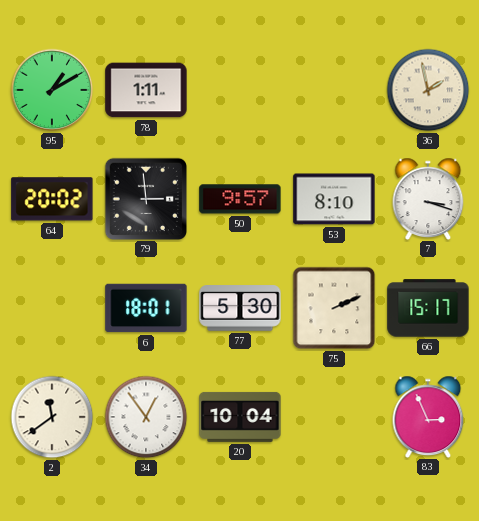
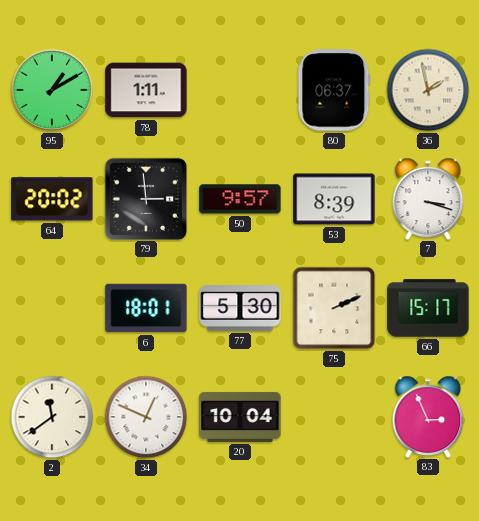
80: none -> 06:37
53: 8:10 -> 8:39
34: 12:54 -> 12:49
